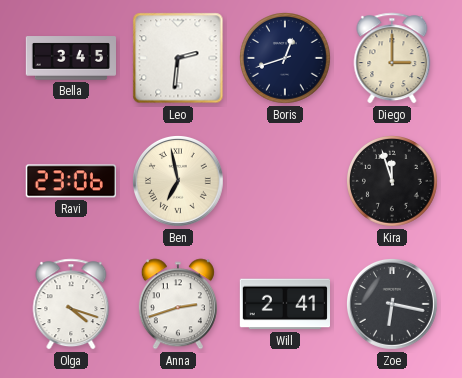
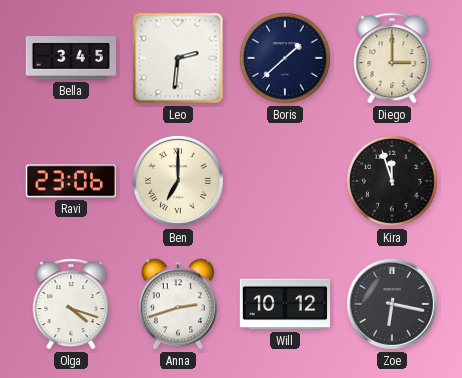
Boris: 12:42 -> 1:38
Ben: 6:58 -> 7:00
Will: 2:41 -> 10:12
